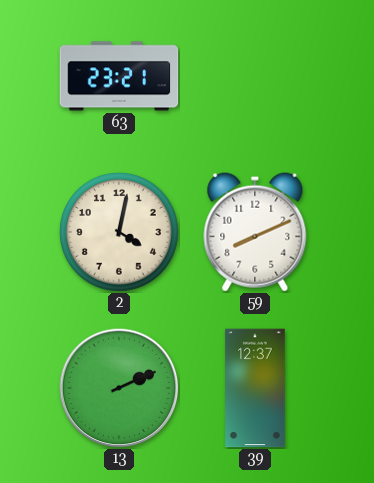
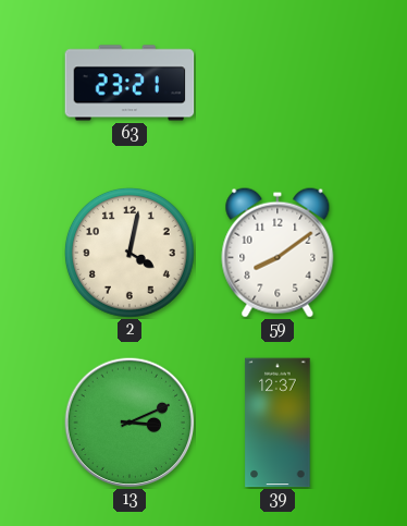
59: 8:11 -> 8:09
13: 2:11 -> 3:11
